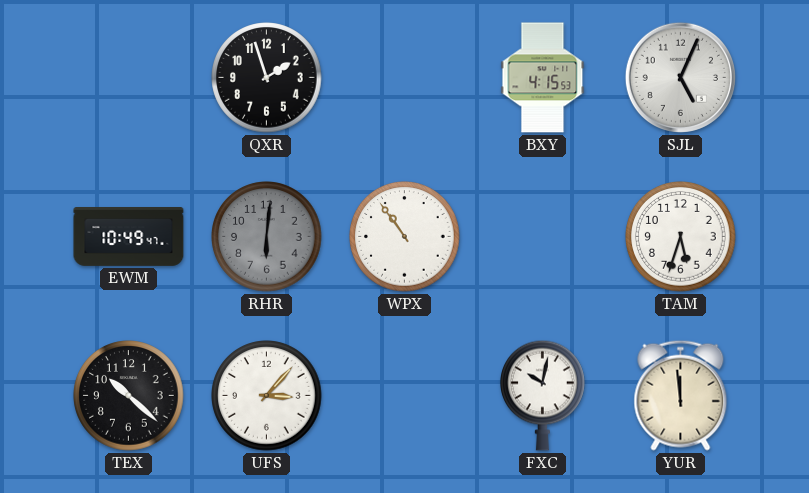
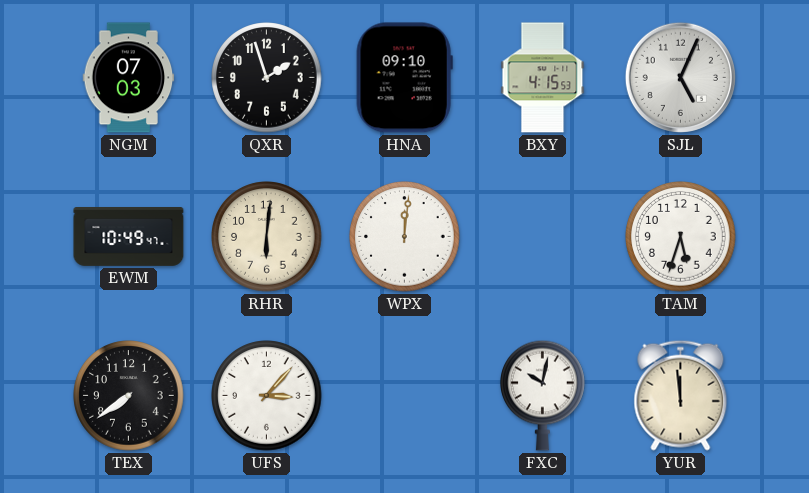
NGM: none -> 07:03
HNA: none -> 09:10
RHR dial: grey -> cream
WPX: 10:54 -> 12:01
TEX: 10:22 -> 7:39
